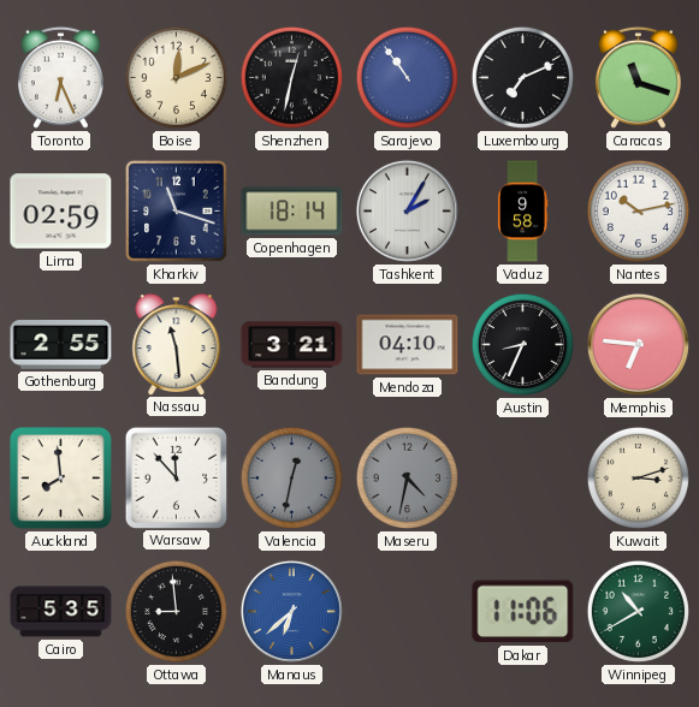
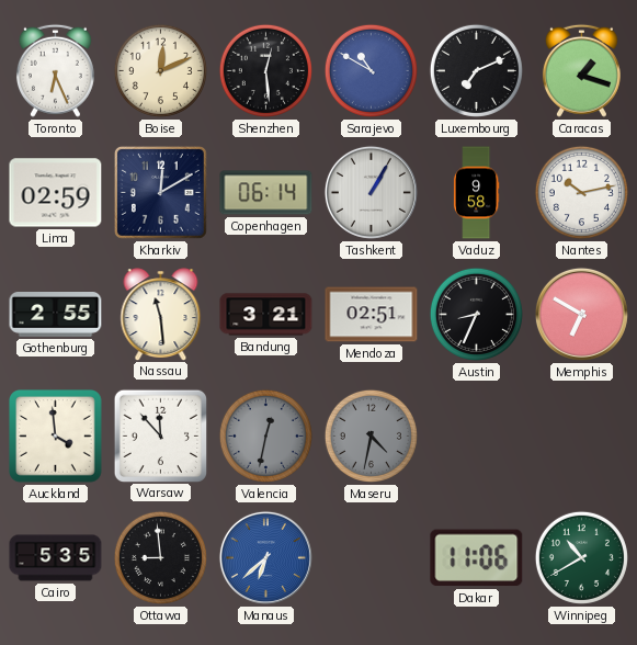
Shenzhen: 12:32 -> 12:29
Sarajevo: 10:54 -> 10:50
Caracas: 11:18 -> 1:18
Kharkiv: 11:18 -> 12:10
Copenhagen: 18:14 -> 06:14
Tashkent: 2:05 -> 1:05
Mendoza: 04:10 -> 02:51
Memphis: 6:46 -> 6:50
Auckland: 7:59 -> 3:59
Kuwait: 3:12 -> none
